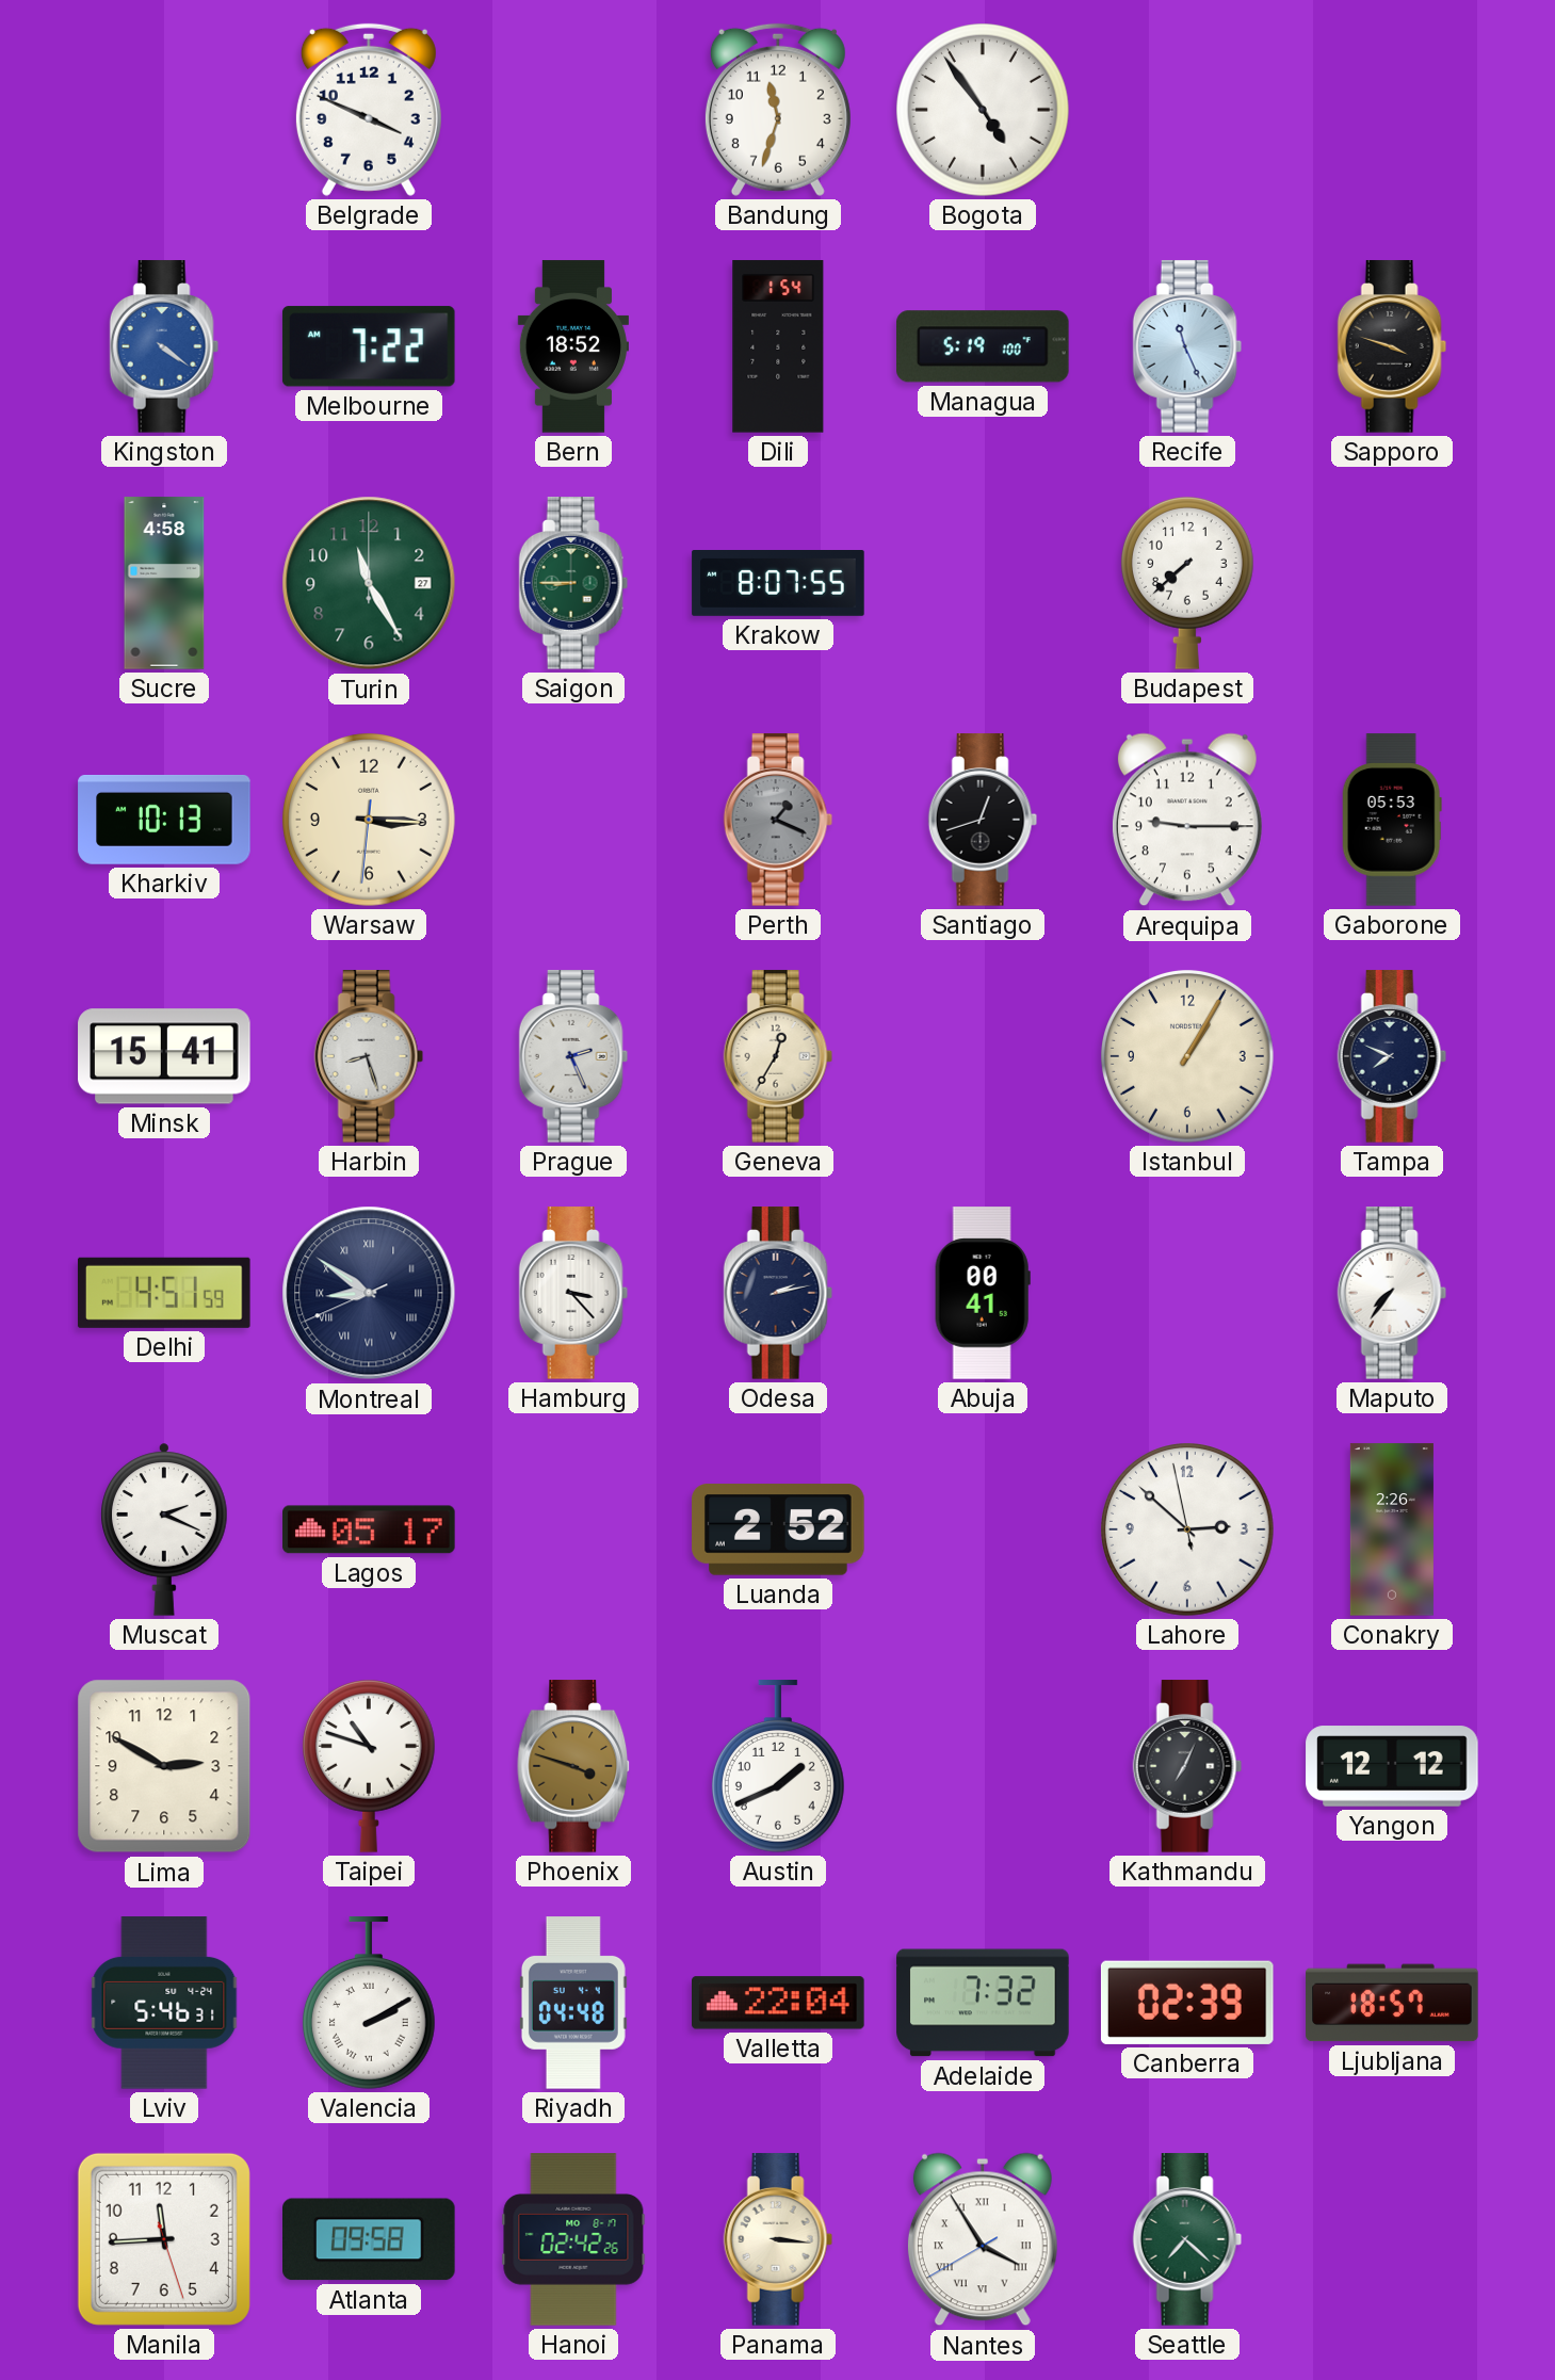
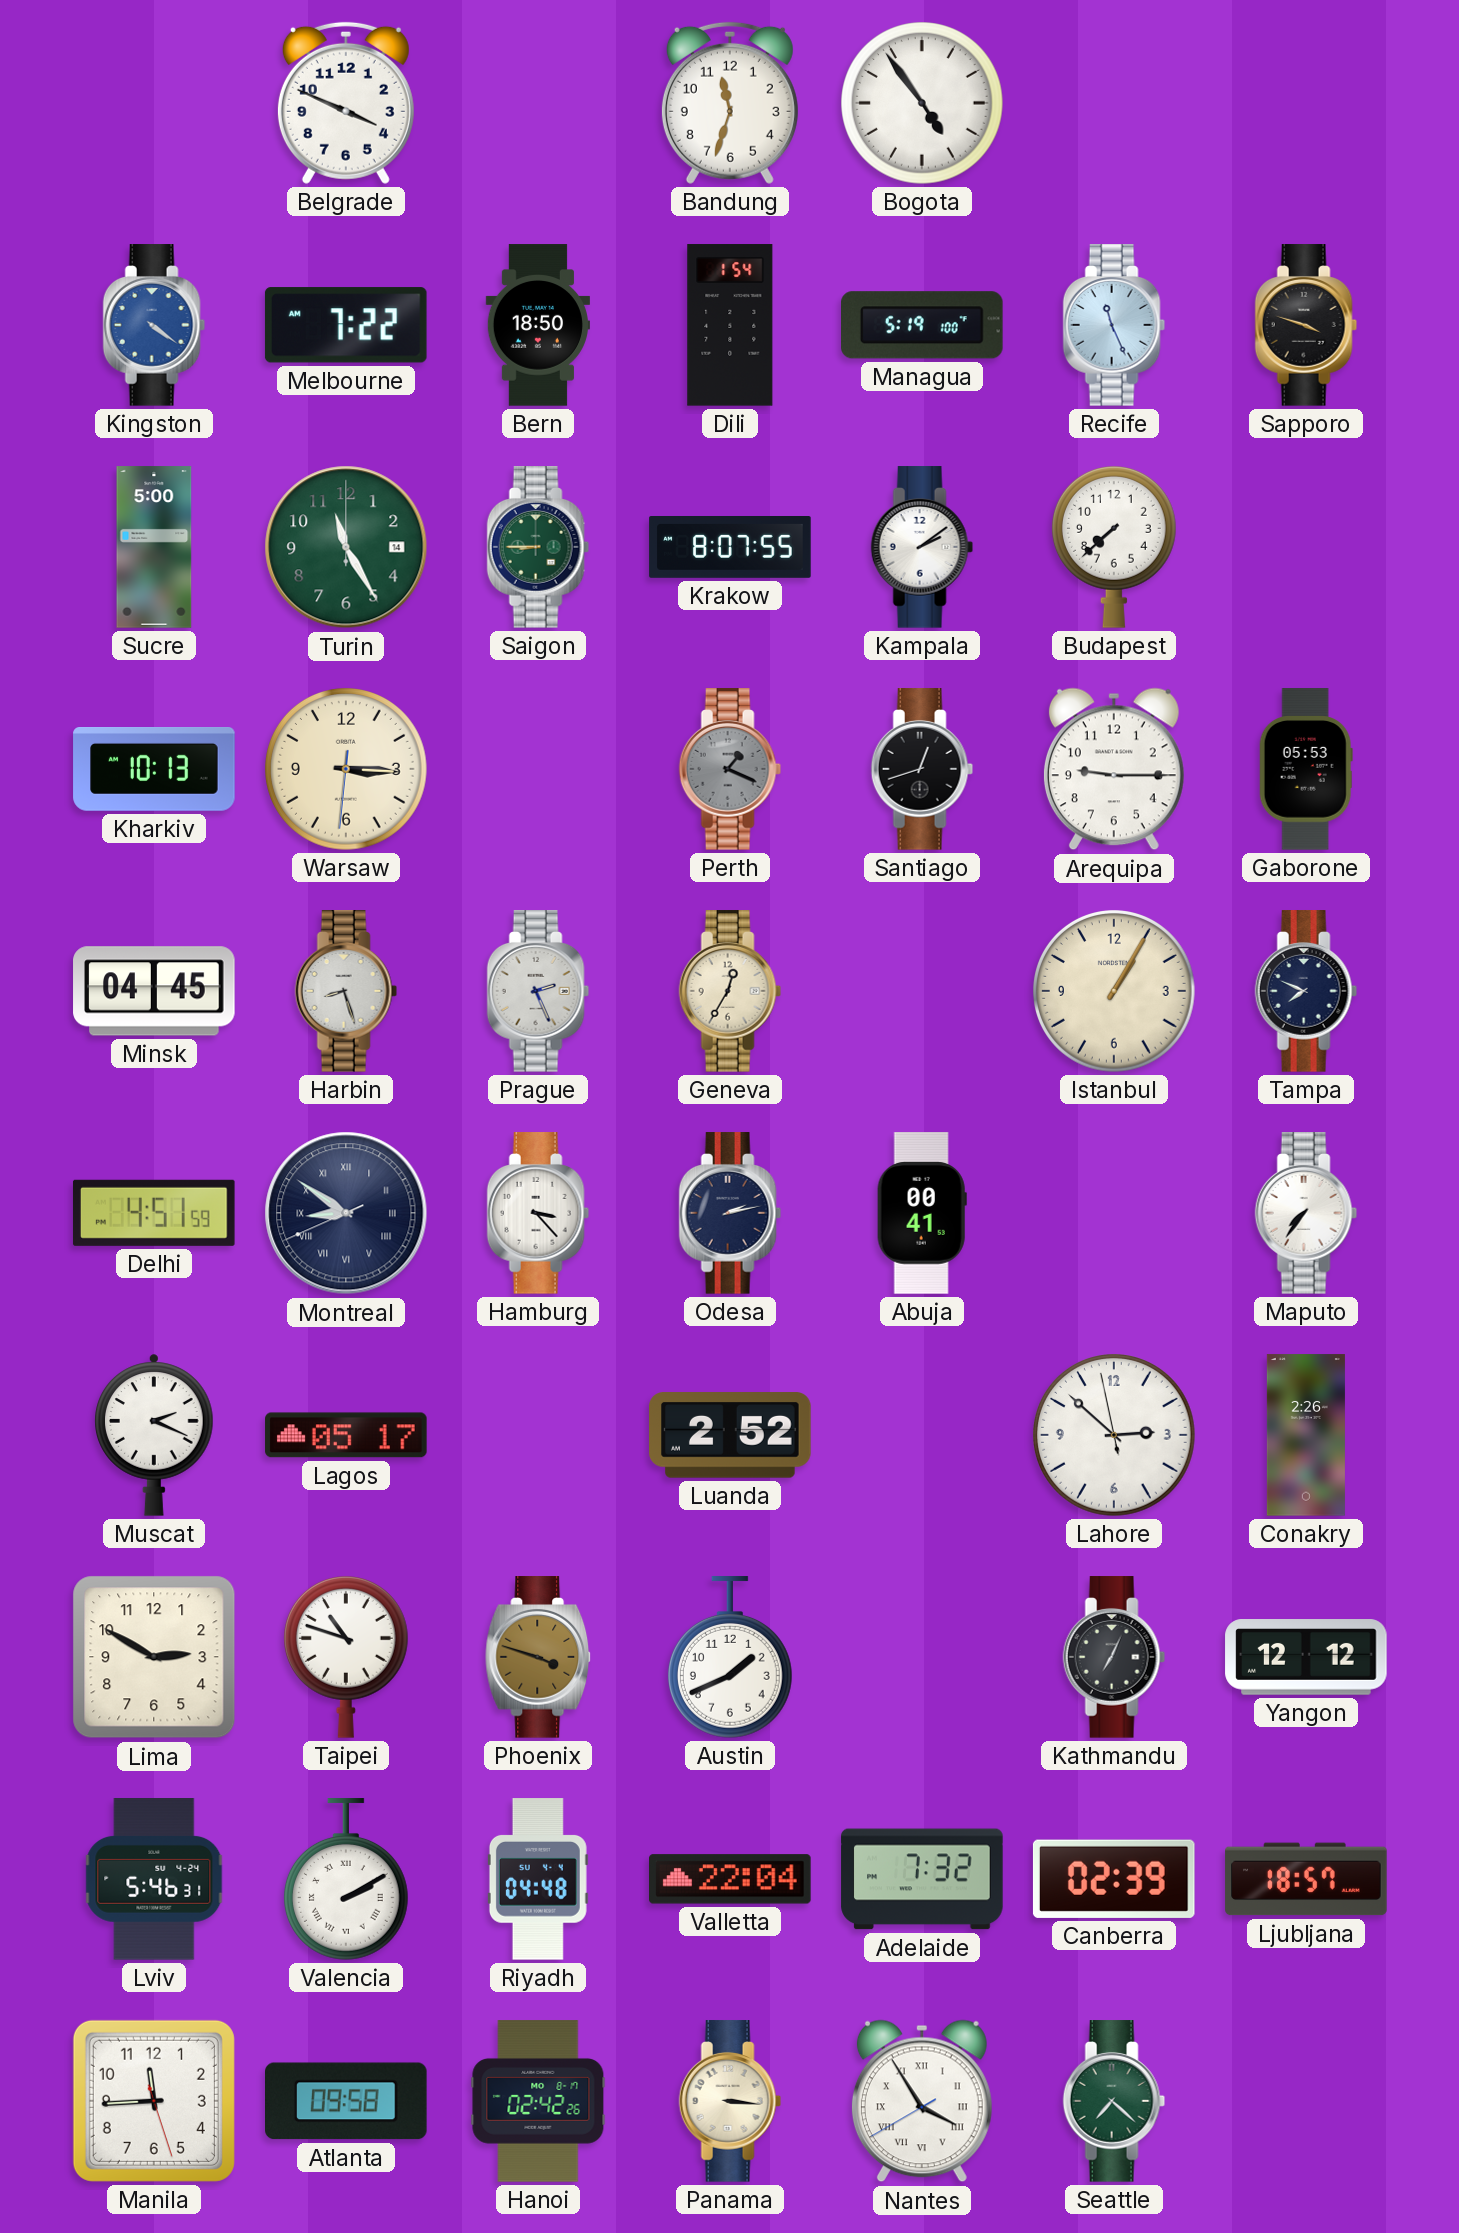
Bern: 18:52 -> 18:50
Sucre: 4:58 -> 5:00
Turin date: 27 -> 14
Kampala: none -> 2:09
Minsk: 15:41 -> 04:45
